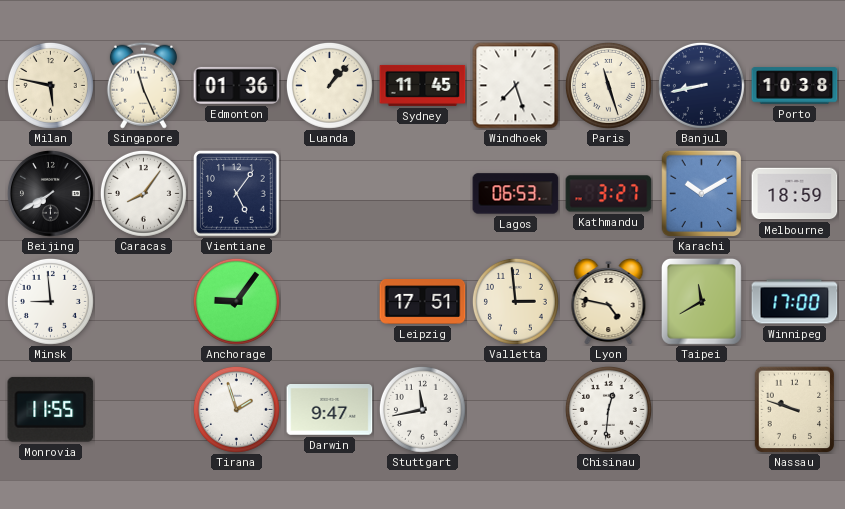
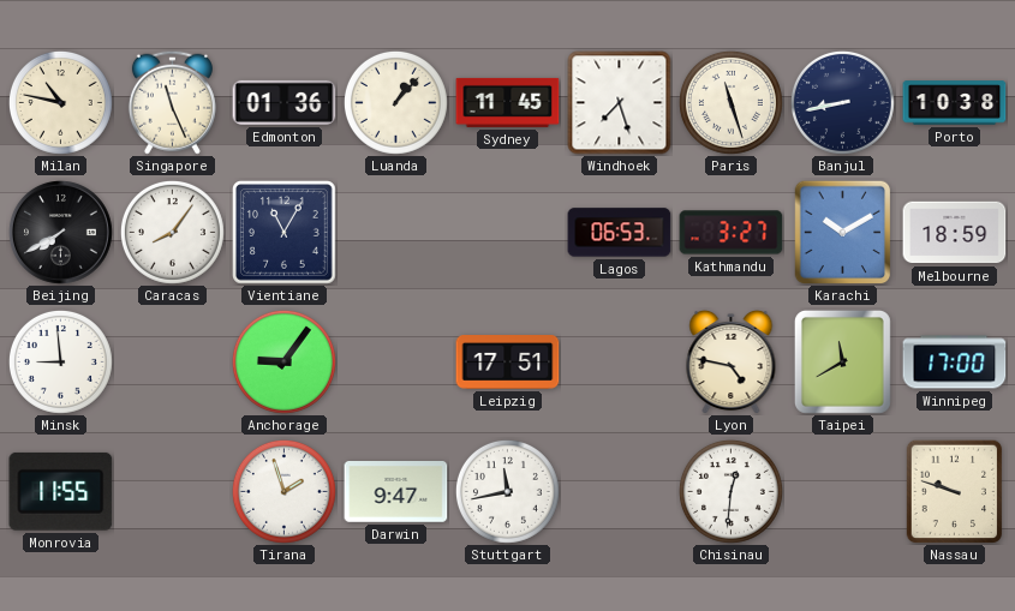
Milan: 5:47 -> 10:47
Vientiane: 5:06 -> 11:05
Valletta: 2:59 -> none
